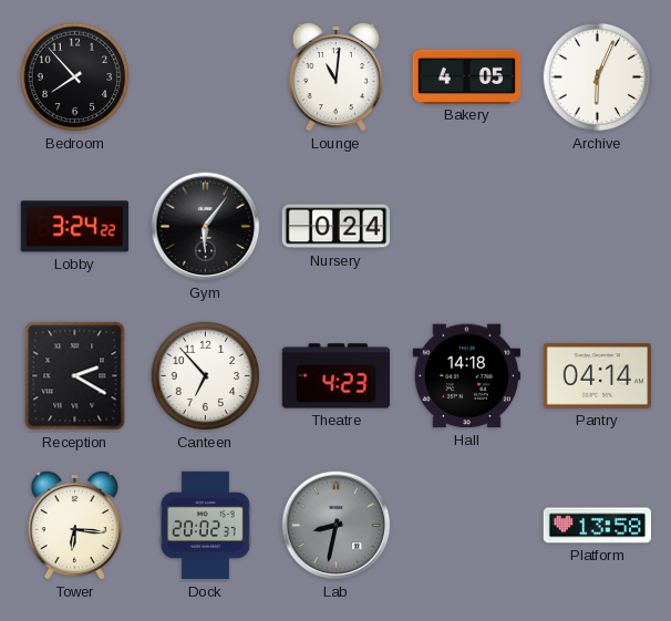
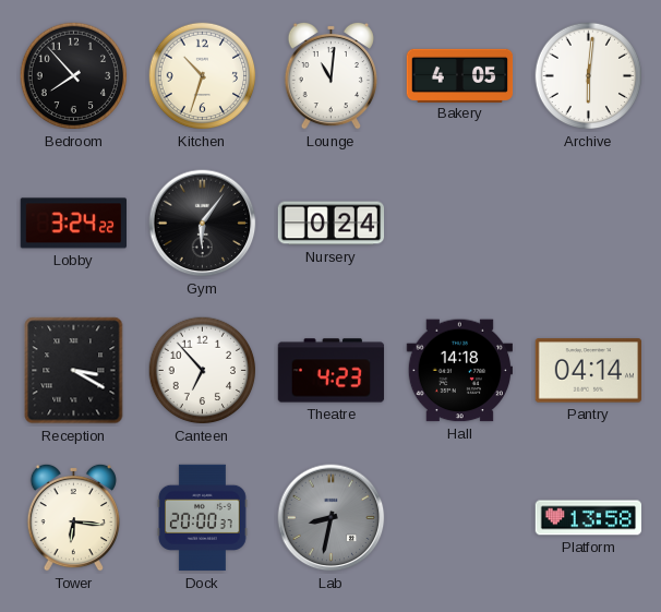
Kitchen: none -> 10:33
Archive: 6:04 -> 6:01
Reception: 2:20 -> 3:20
Dock: 20:02 -> 20:00
